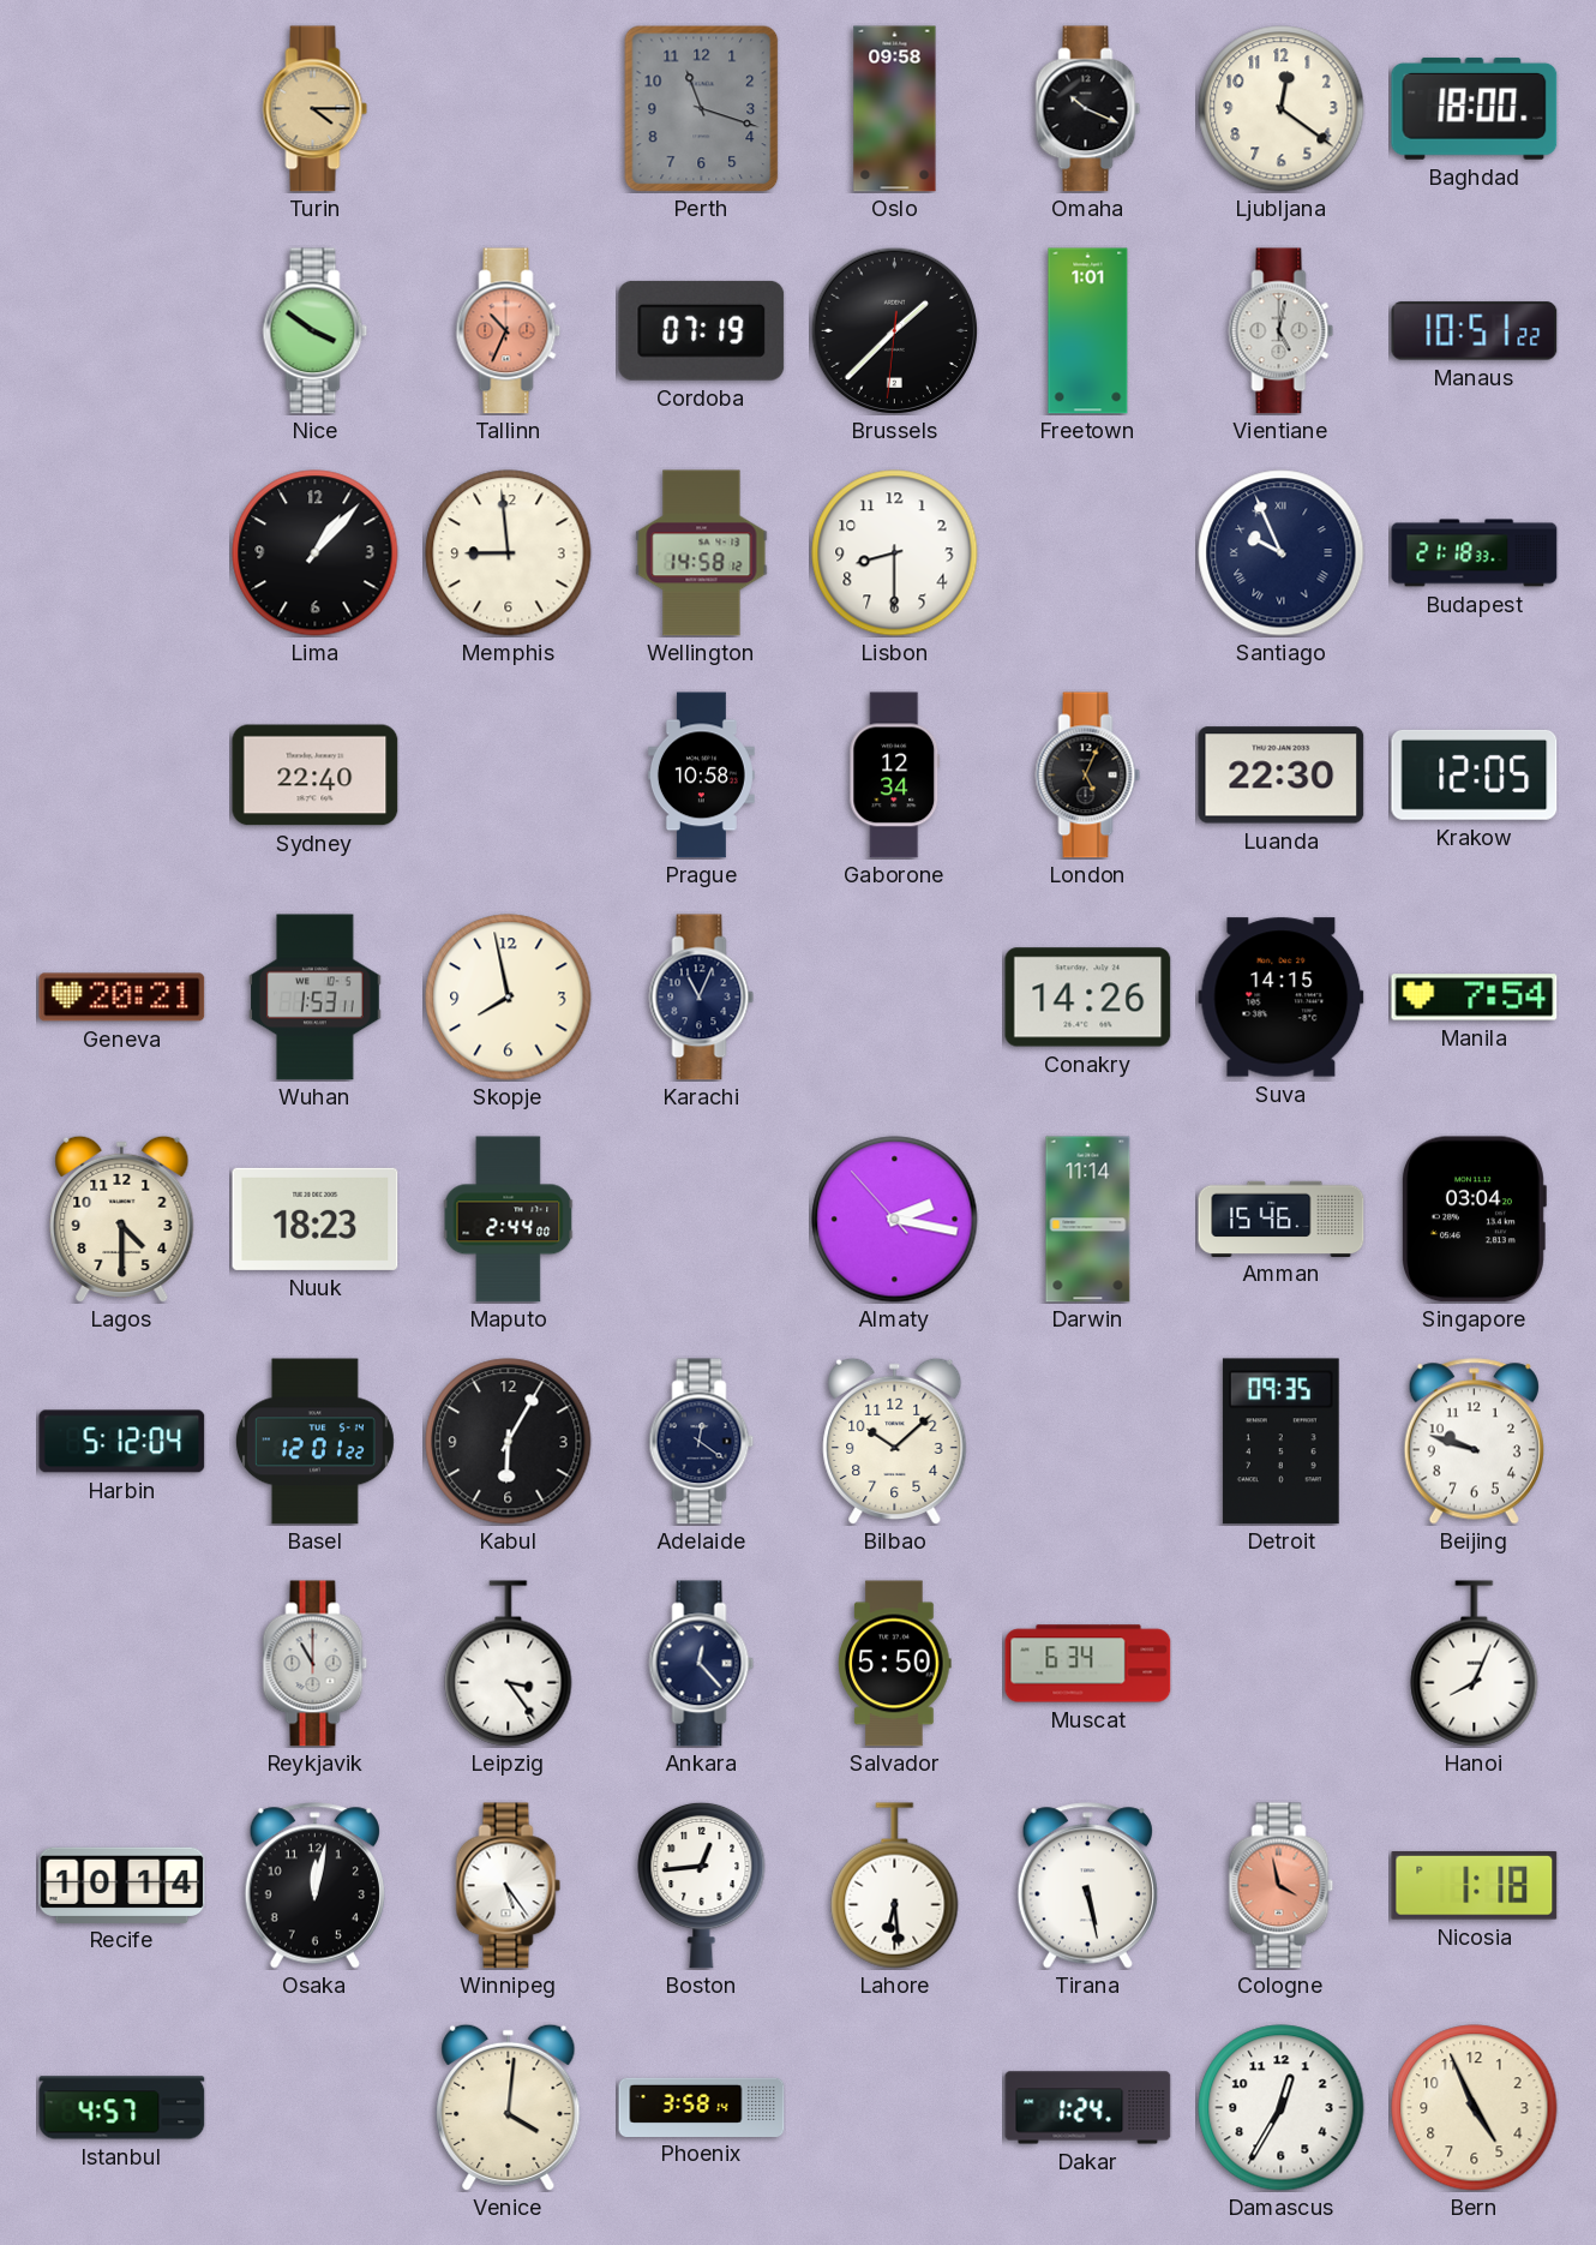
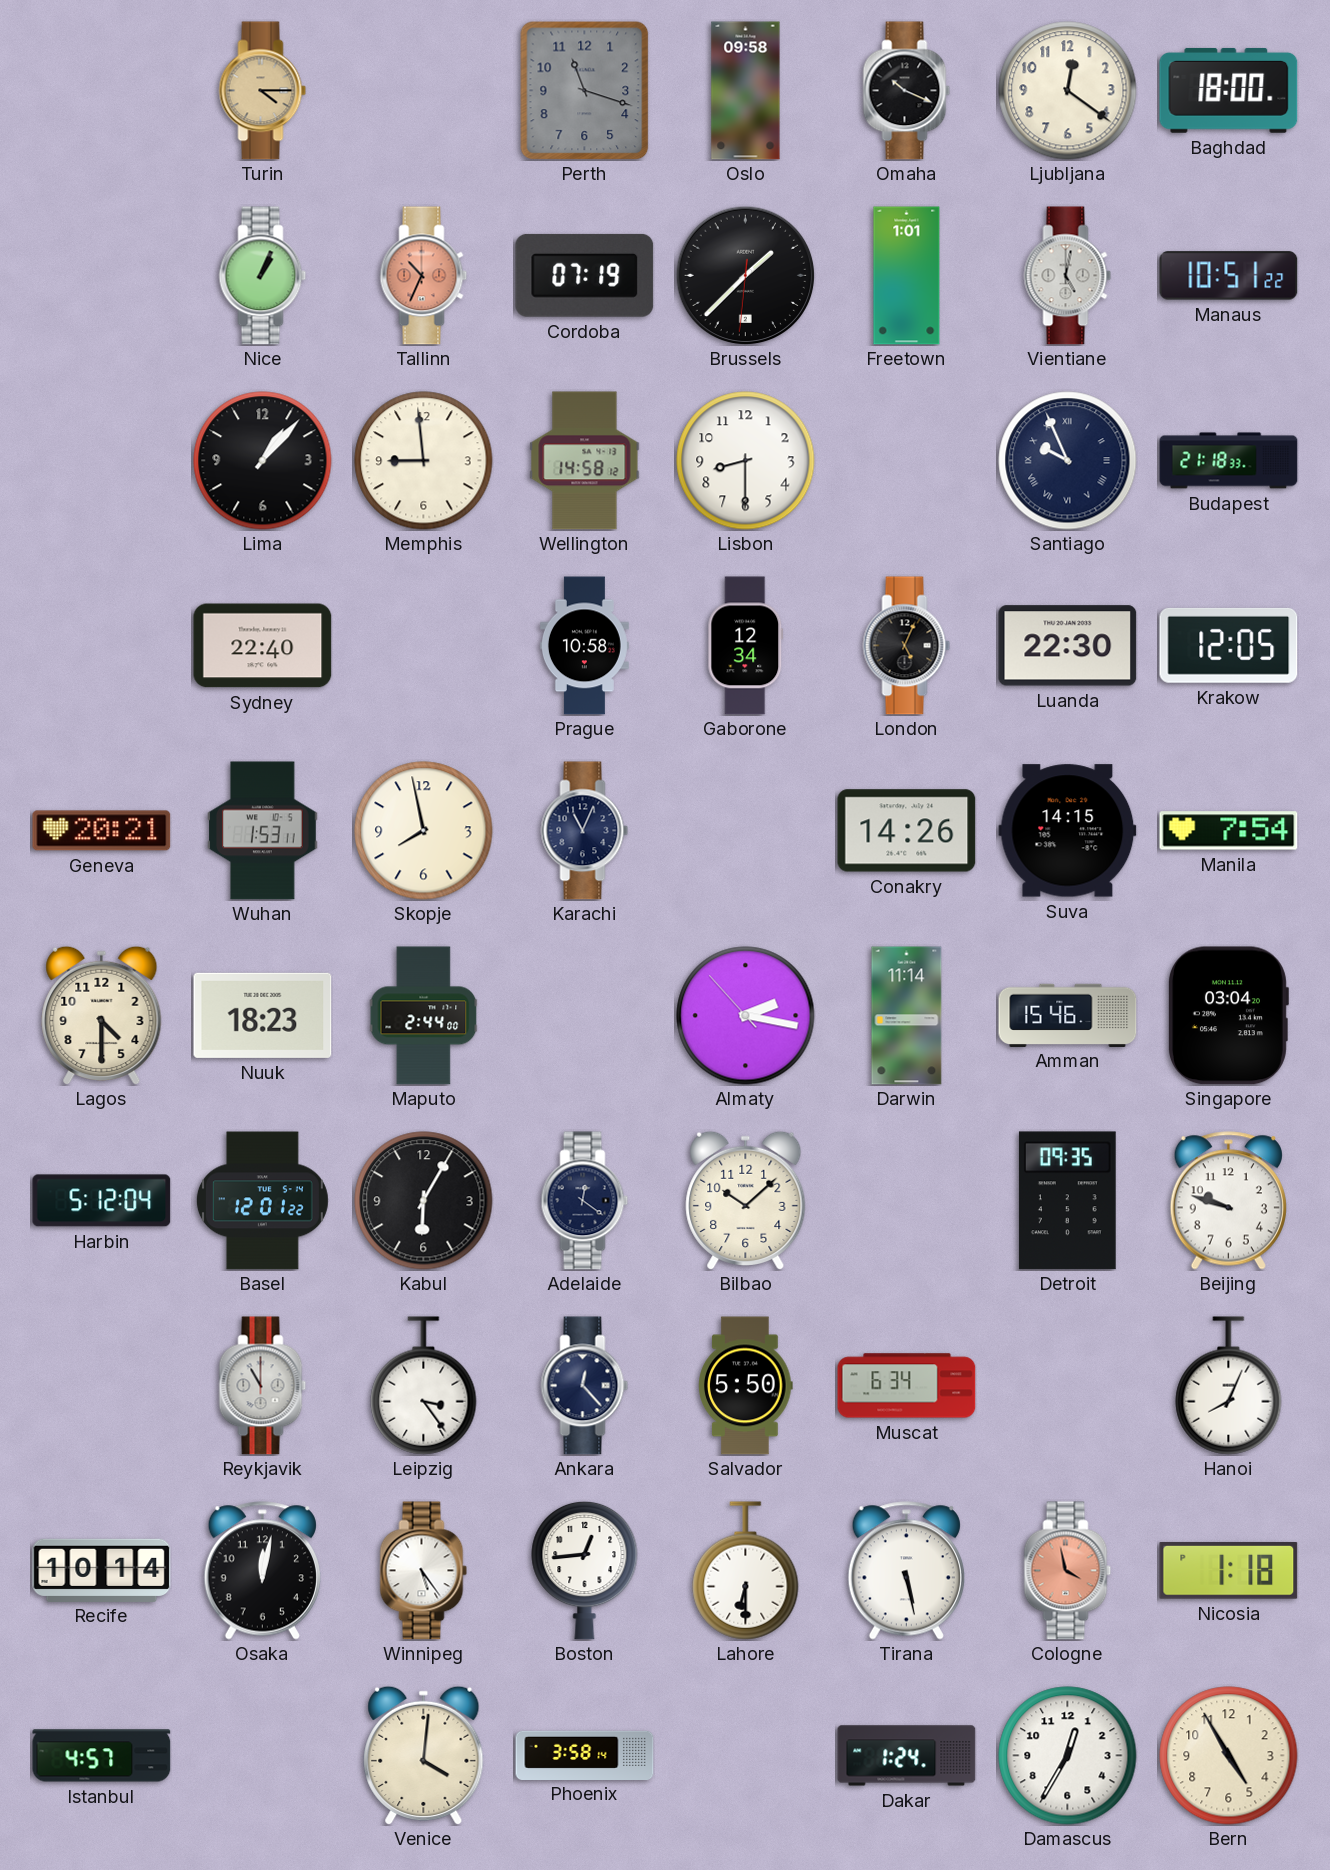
Nice: 3:51 -> 1:04
Lahore: 6:29 -> 6:30
Bern: 4:56 -> 4:55
